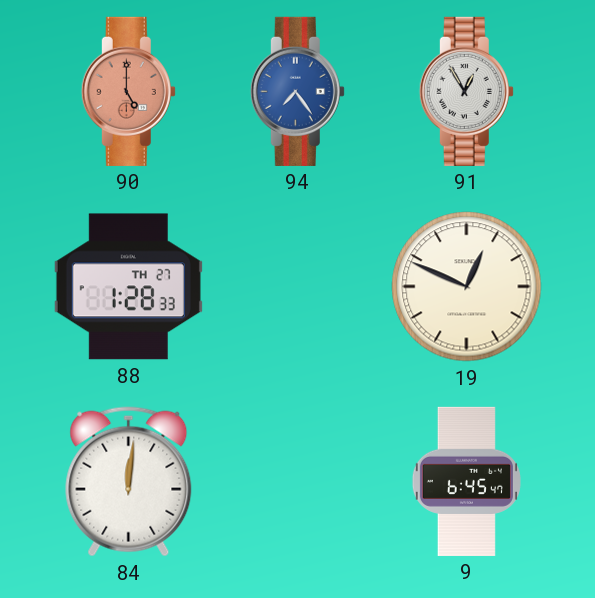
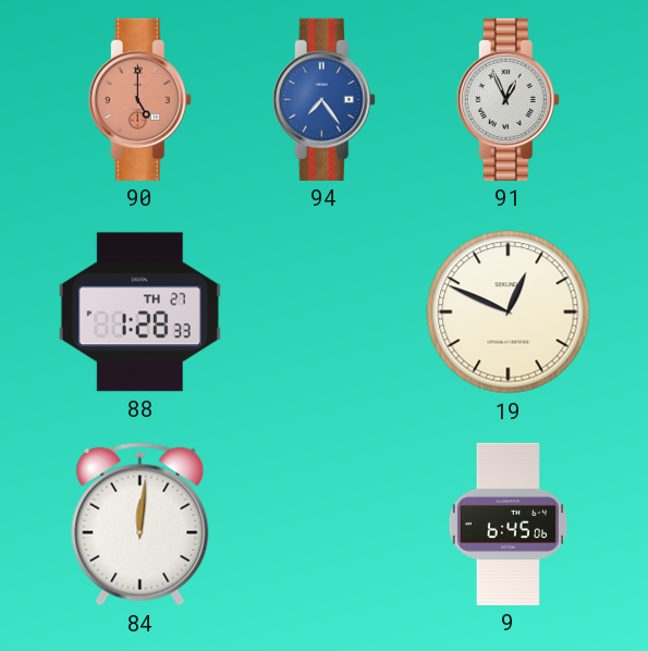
91: 12:55 -> 12:56
9: 6:45:47 -> 6:45:06
